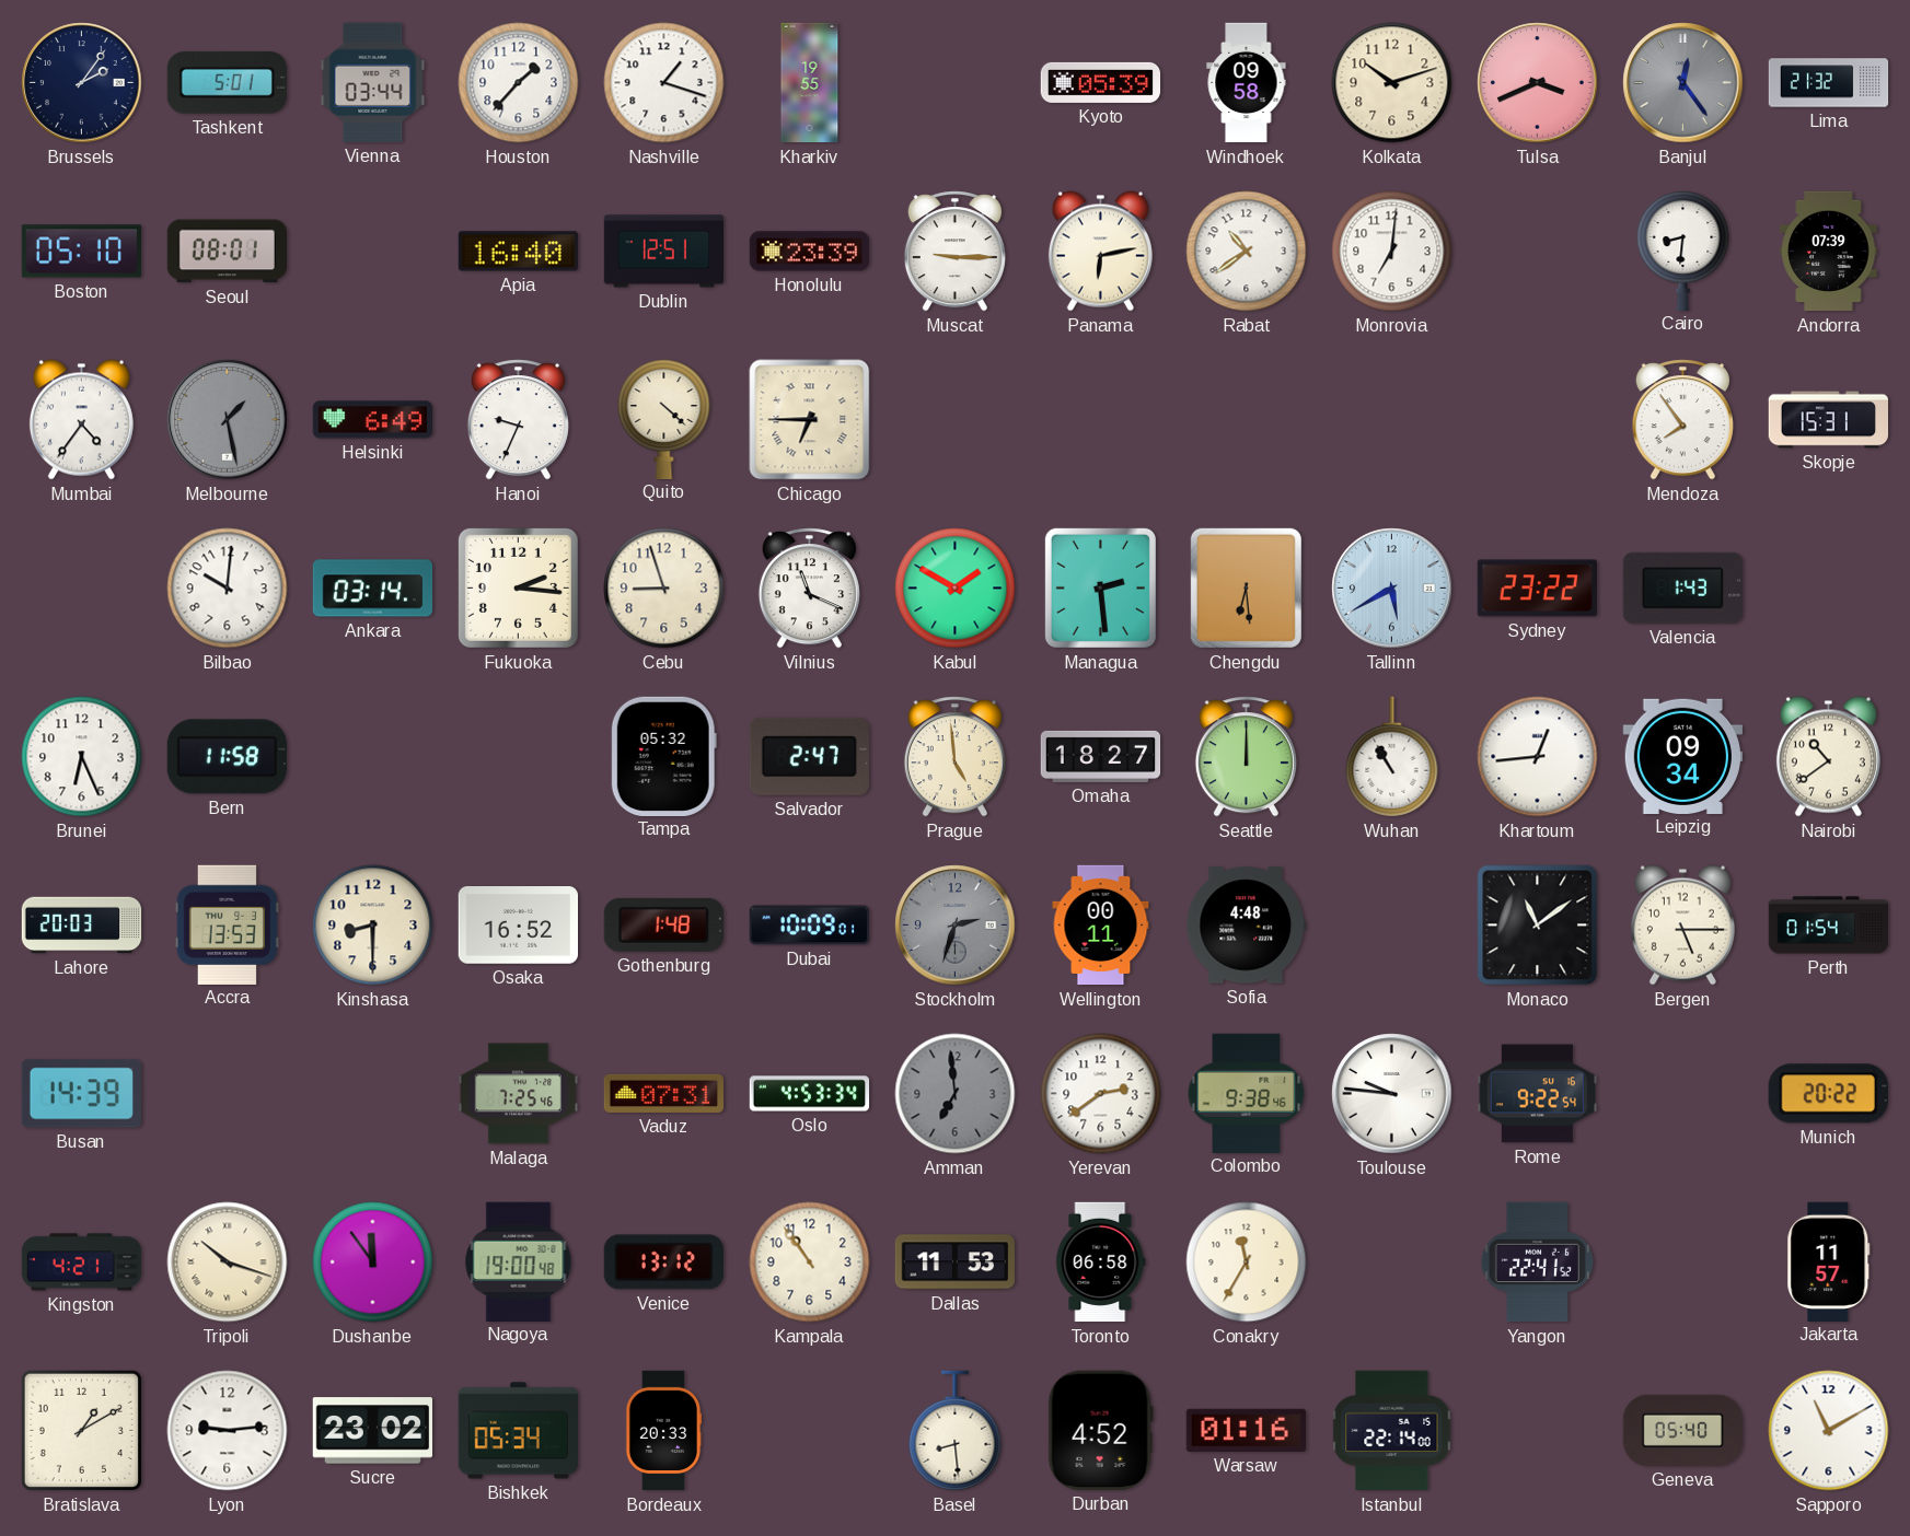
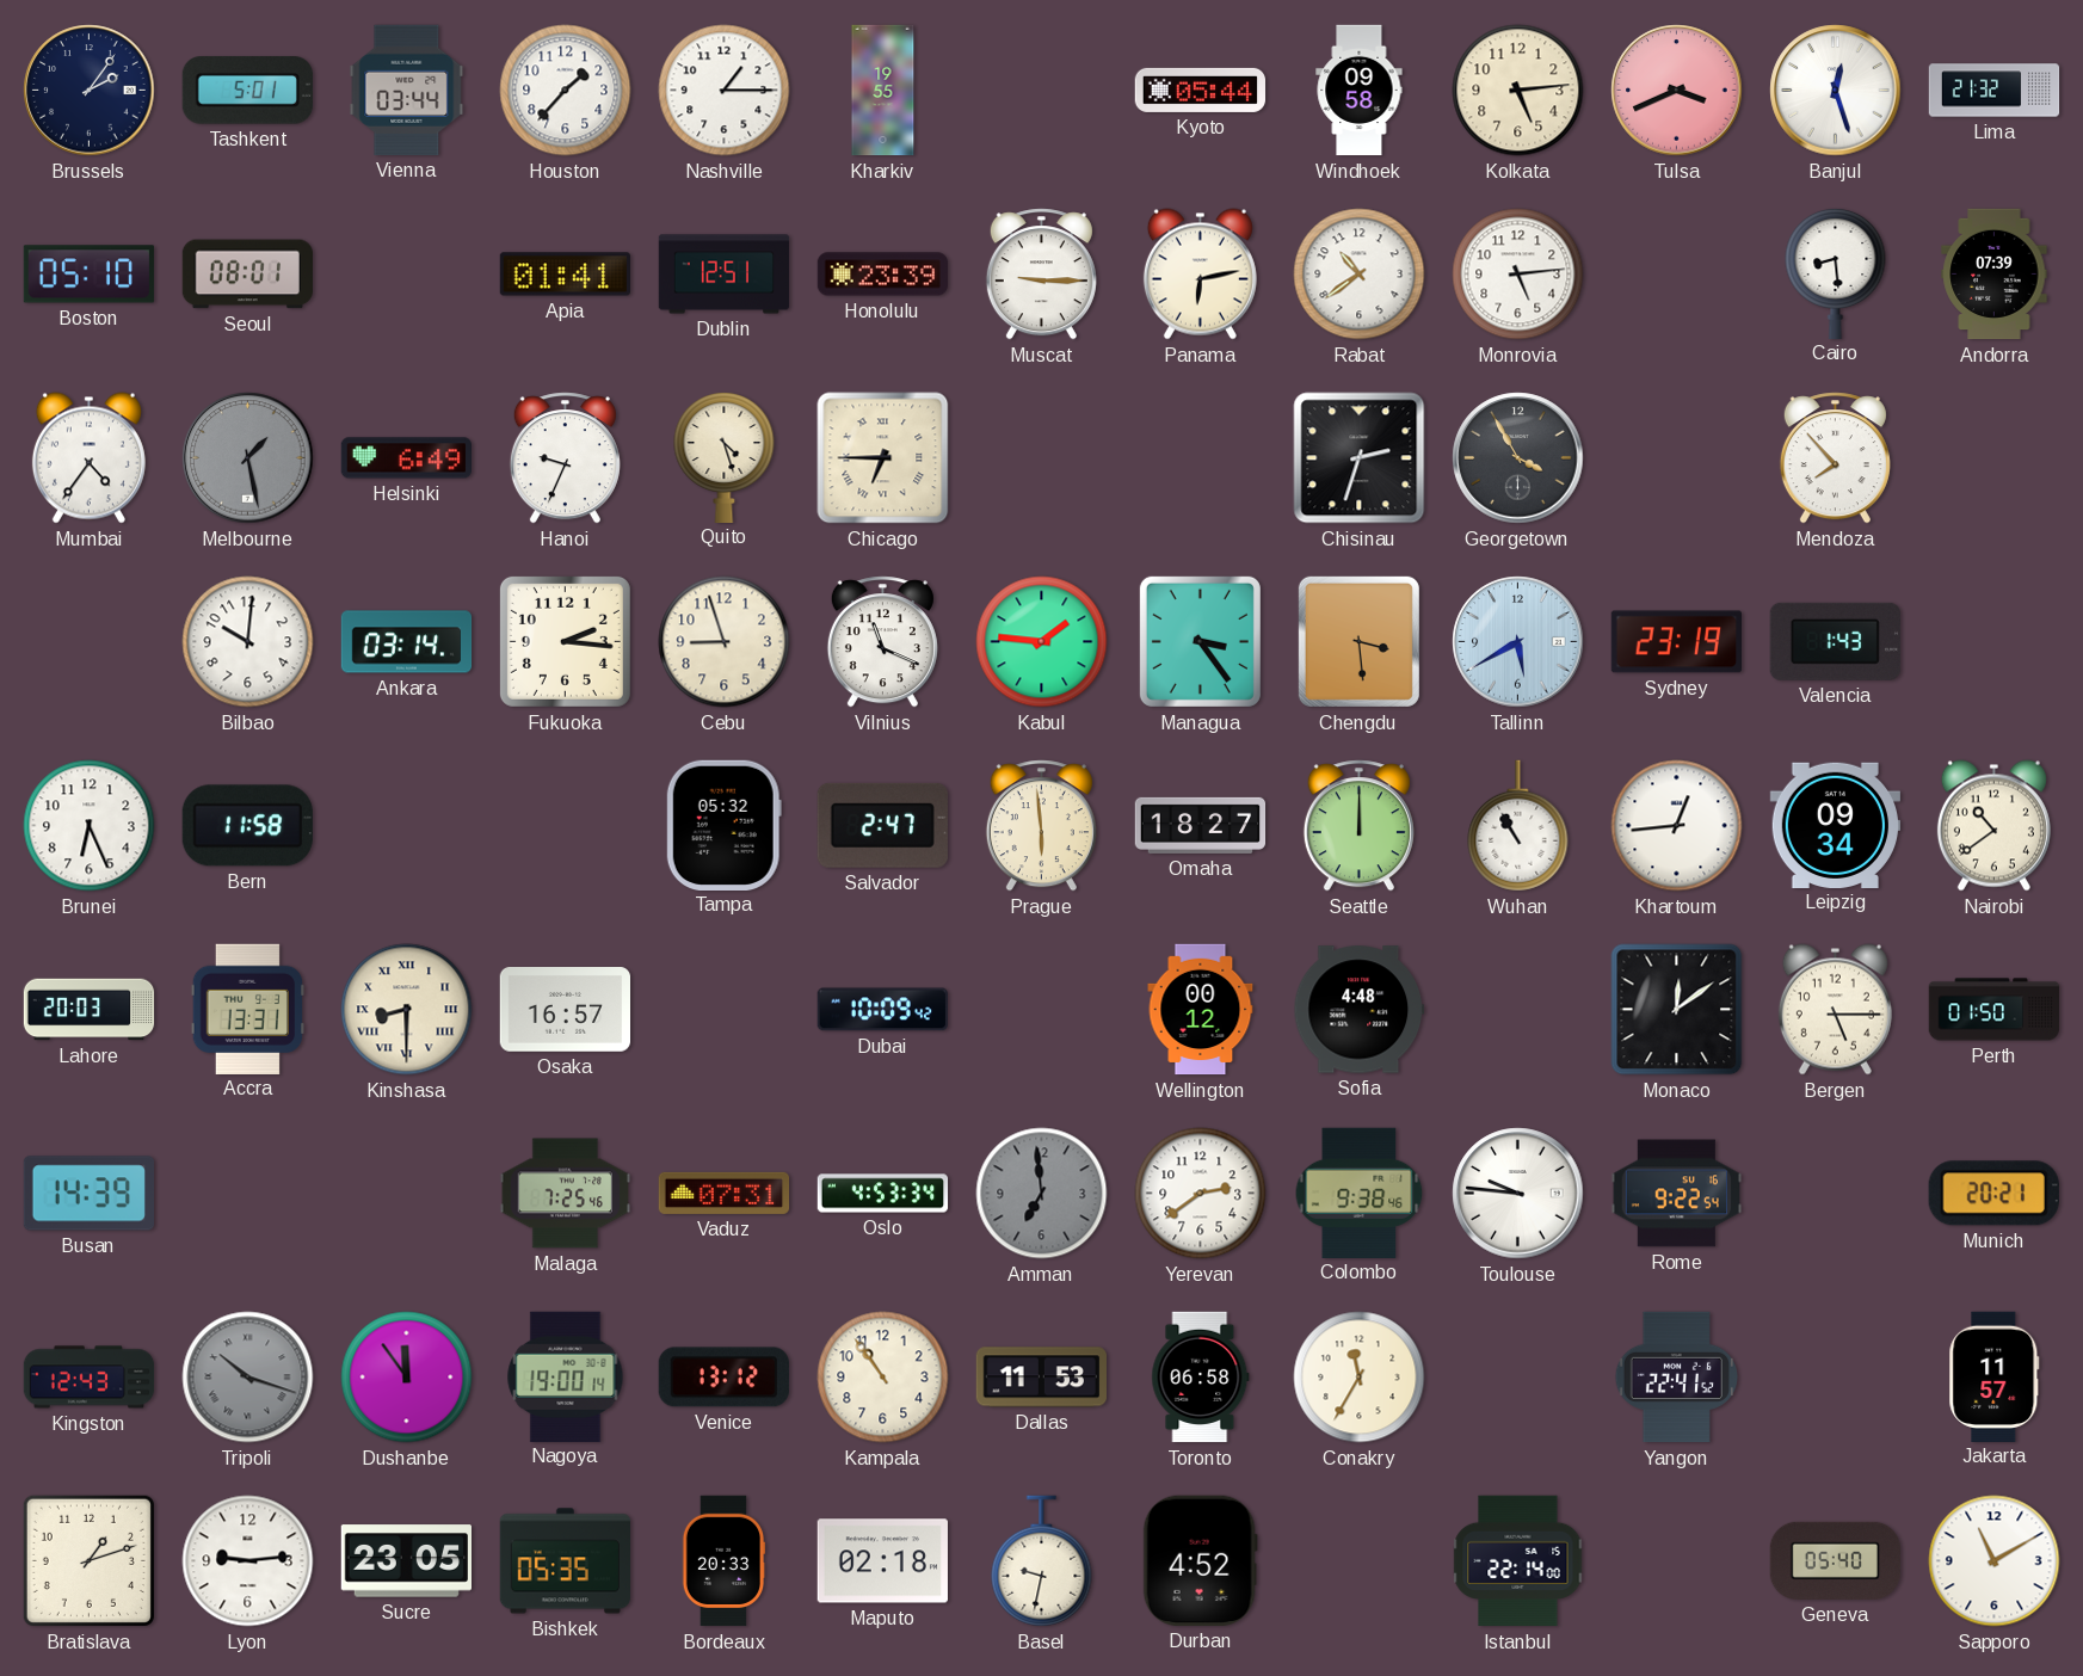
Nashville: 1:18 -> 1:15
Kyoto: 05:39 -> 05:44
Kolkata: 10:12 -> 5:14
Banjul: 12:24 -> 12:27
Banjul dial: grey -> white
Apia: 16:40 -> 01:41
Monrovia: 7:01 -> 5:14
Cairo: 8:31 -> 8:29
Quito: 4:22 -> 4:27
Chisinau: none -> 2:33
Georgetown: none -> 3:55
Mendoza: 7:54 -> 7:53
Skopje: 15:31 -> none
Kabul: 1:50 -> 1:46
Managua: 2:29 -> 3:24
Chengdu: 6:29 -> 3:29
Sydney: 23:22 -> 23:19
Prague: 4:59 -> 5:59
Accra: 13:53 -> 13:31
Kinshasa numerals: Arabic -> Roman
Osaka: 16:52 -> 16:57
Gothenburg: 1:48 -> none
Dubai: 10:09:01 -> 10:09:42
Stockholm: 2:33 -> none
Wellington: 00:11 -> 00:12
Monaco: 11:09 -> 12:09
Perth: 01:54 -> 01:50
Munich: 20:22 -> 20:21
Kingston: 4:21 -> 12:43
Tripoli dial: cream -> grey
Nagoya: 19:00:48 -> 19:00:14
Bratislava: 1:10 -> 1:12
Sucre: 23:02 -> 23:05
Bishkek: 05:34 -> 05:35
Maputo: none -> 02:18
Basel: 8:29 -> 9:32
Warsaw: 01:16 -> none
